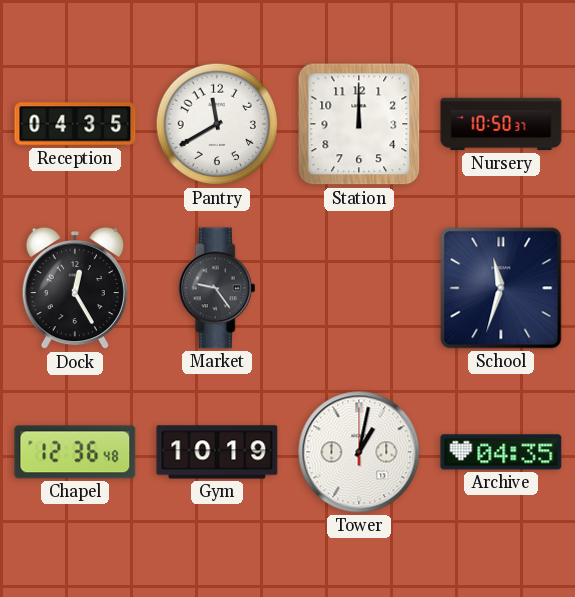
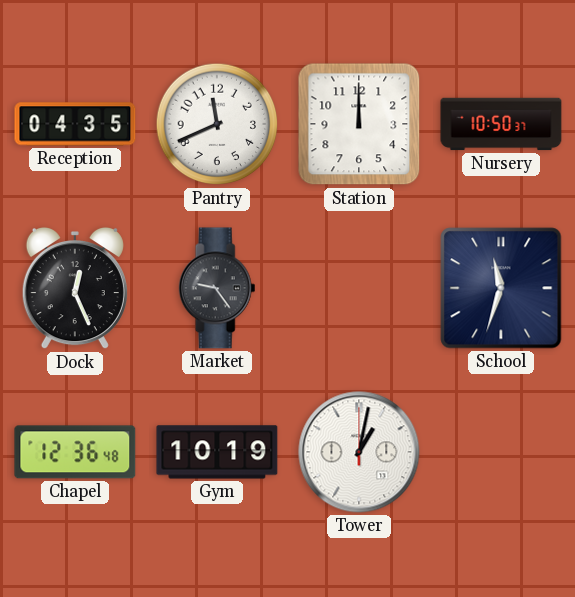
Pantry: 11:40 -> 11:41
Dock: 12:25 -> 12:26
Archive: 04:35 -> none
